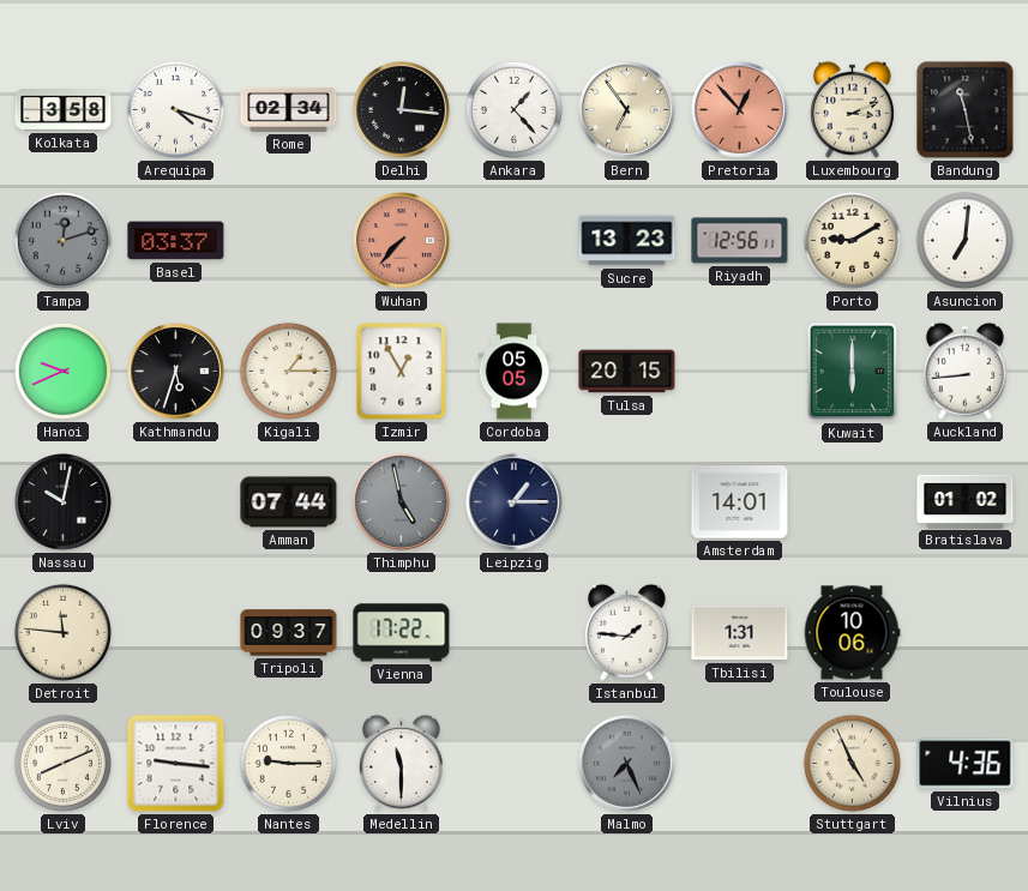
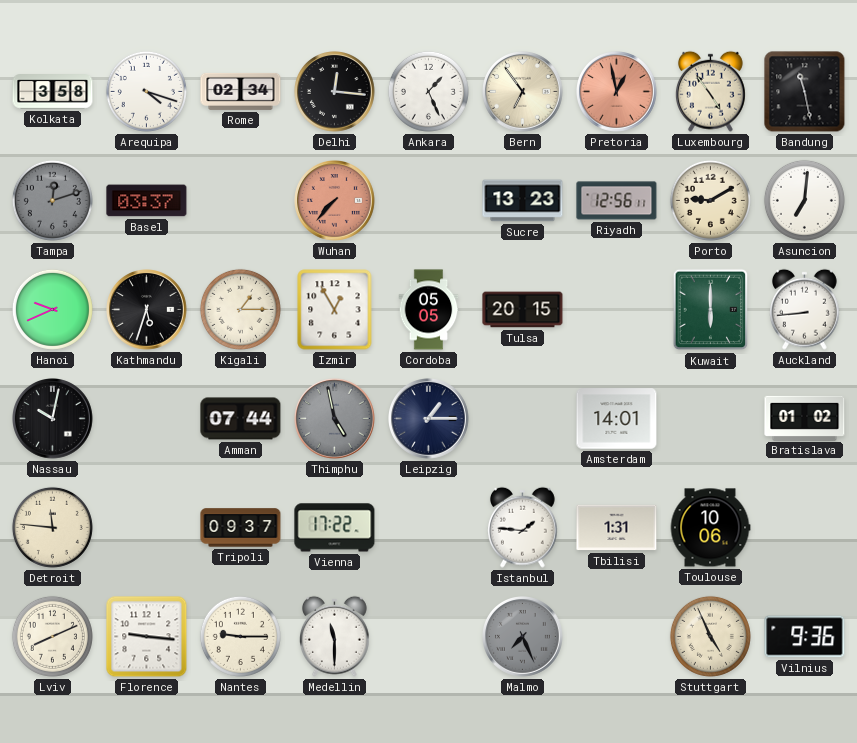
Ankara: 1:23 -> 1:26
Pretoria: 12:53 -> 12:58
Luxembourg: 3:11 -> 4:54
Vilnius: 4:36 -> 9:36
